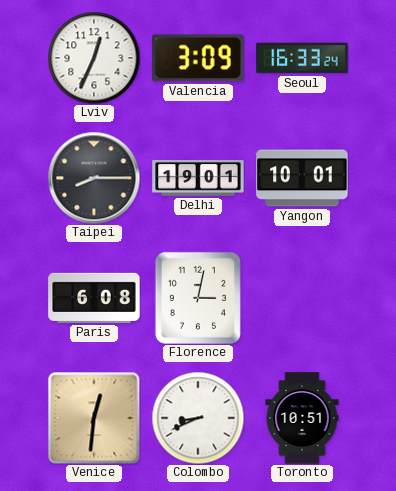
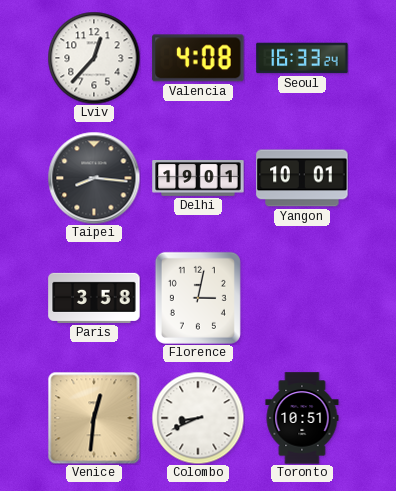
Lviv: 12:34 -> 12:37
Valencia: 3:09 -> 4:08
Taipei: 8:15 -> 8:16
Paris: 6:08 -> 3:58
